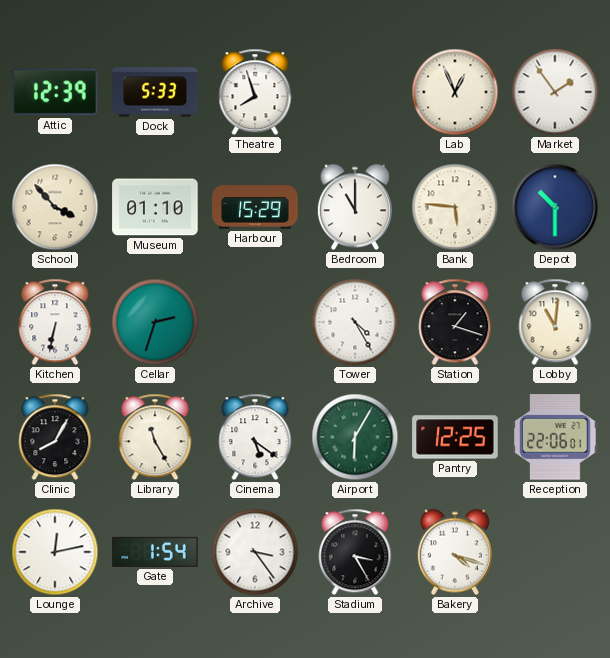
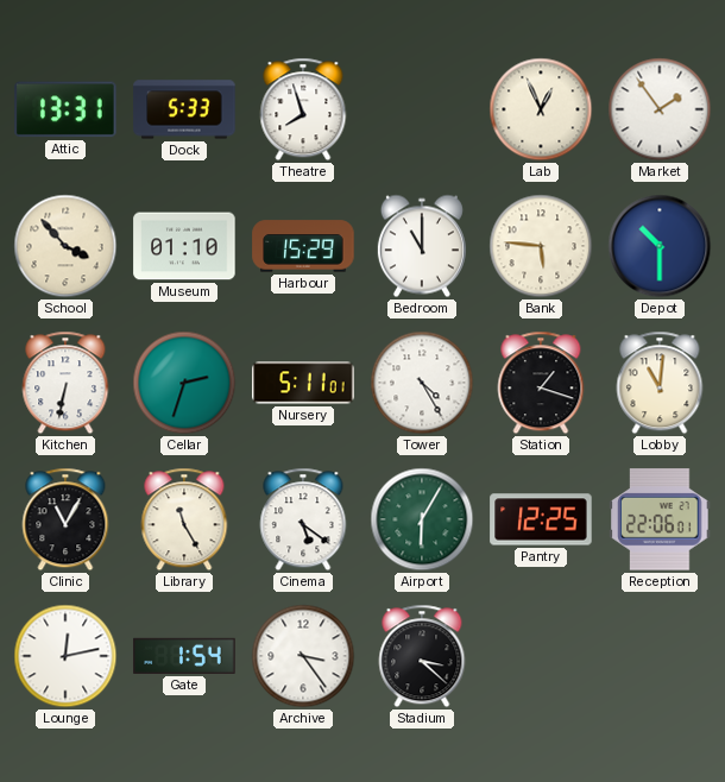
Attic: 12:39 -> 13:31
Nursery: none -> 5:11
Clinic: 8:05 -> 11:05
Stadium: 3:25 -> 3:22
Bakery: 4:18 -> none
